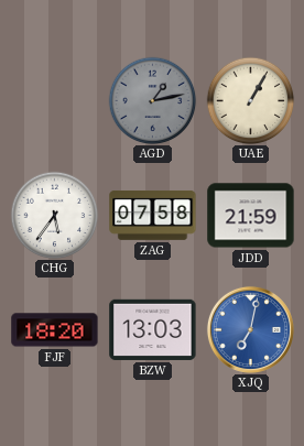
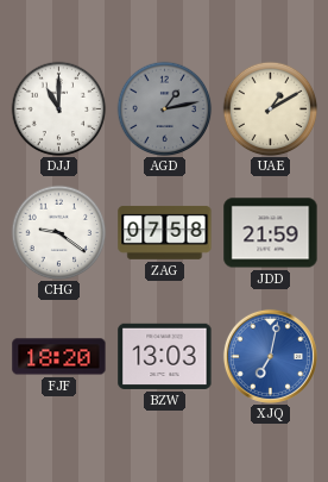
DJJ: none -> 11:00
UAE: 1:05 -> 1:10
CHG: 5:36 -> 9:21
